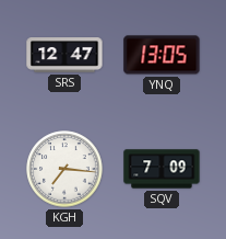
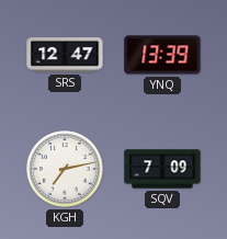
YNQ: 13:05 -> 13:39
KGH: 7:16 -> 7:13
